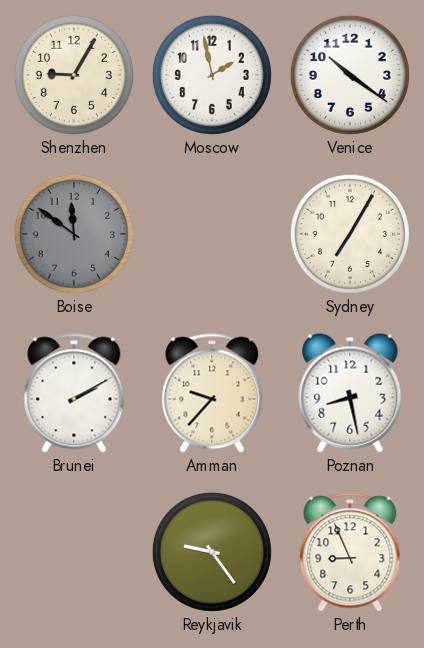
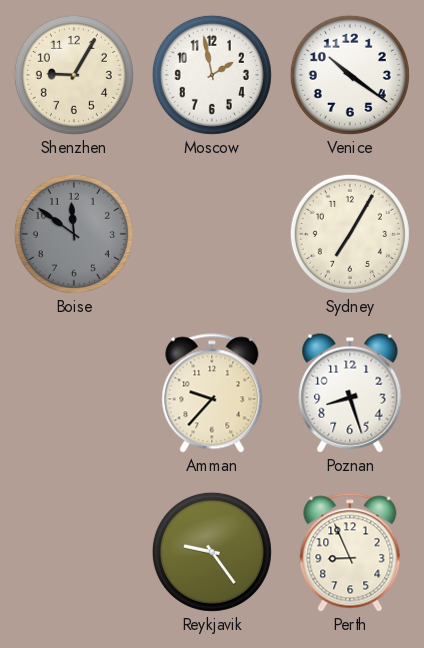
Brunei: 2:10 -> none
Poznan: 8:28 -> 8:27
